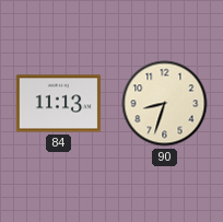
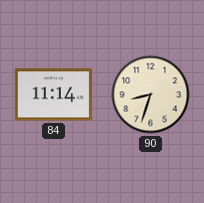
84: 11:13 -> 11:14
